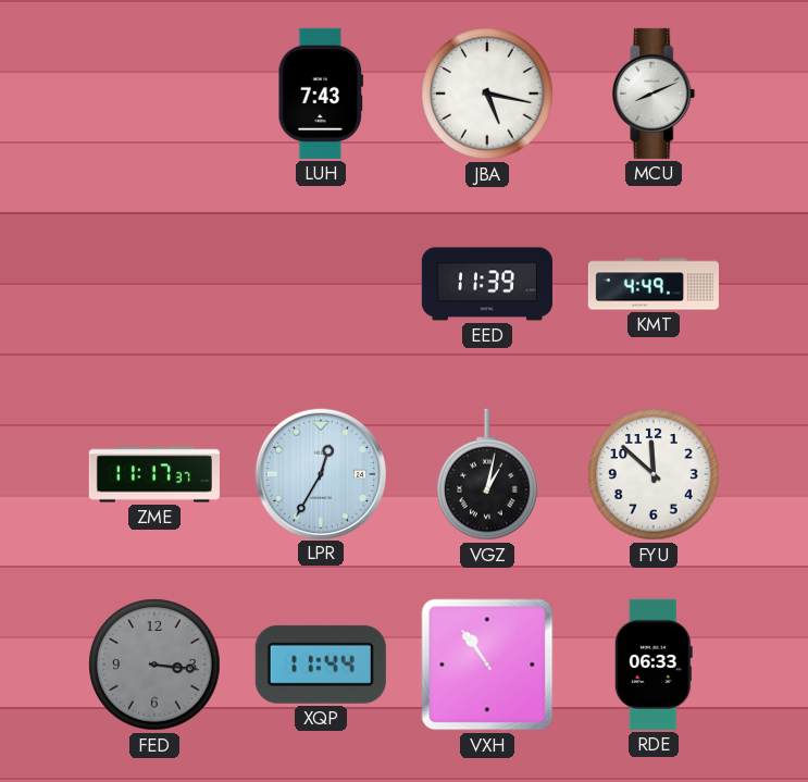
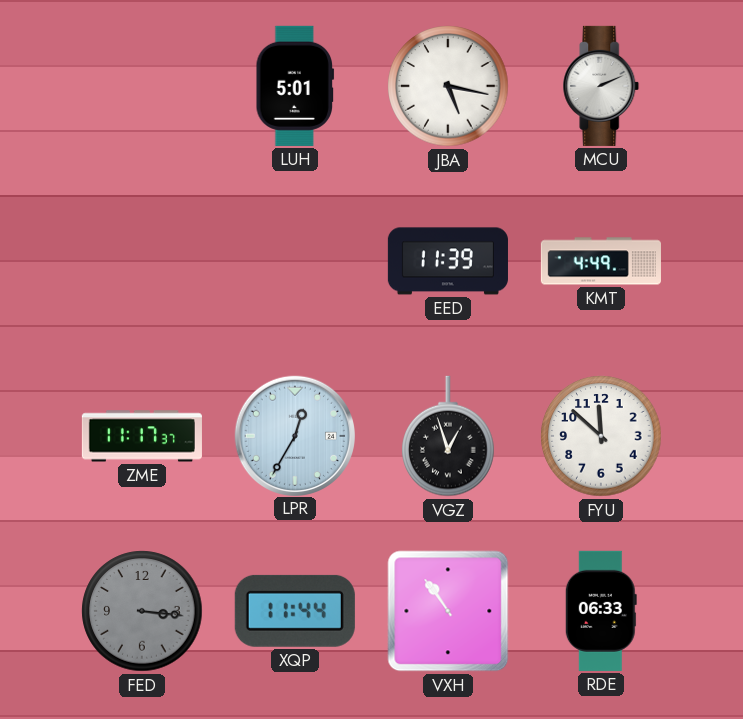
LUH: 7:43 -> 5:01
MCU: 8:11 -> 2:11
VGZ: 1:02 -> 12:57
